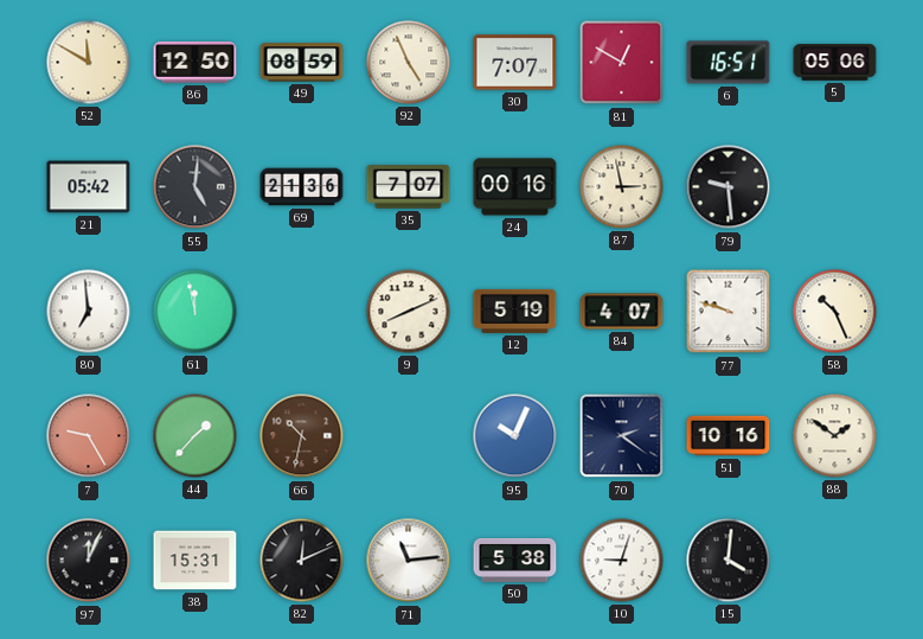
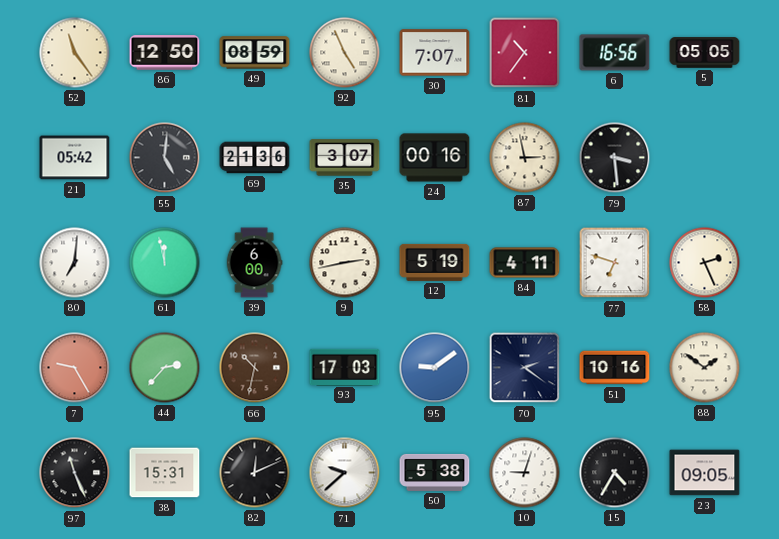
52: 11:50 -> 11:24
81: 12:50 -> 10:36
6: 16:51 -> 16:56
5: 05:06 -> 05:05
35: 7:07 -> 3:07
79: 9:29 -> 3:29
80: 6:59 -> 7:01
39: none -> 6:00
9: 8:11 -> 2:43
84: 4:07 -> 4:11
77: 9:48 -> 6:48
58: 10:26 -> 2:26
44: 1:37 -> 2:37
93: none -> 17:03
95: 10:04 -> 9:09
97: 12:04 -> 11:26
71: 11:14 -> 9:38
15: 4:01 -> 4:35
23: none -> 09:05
